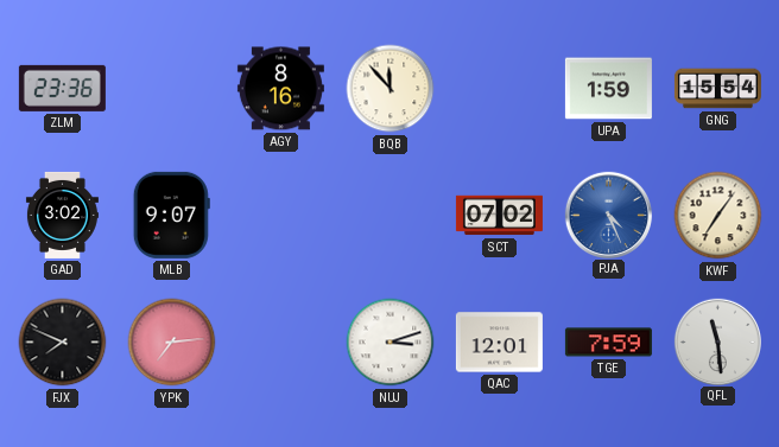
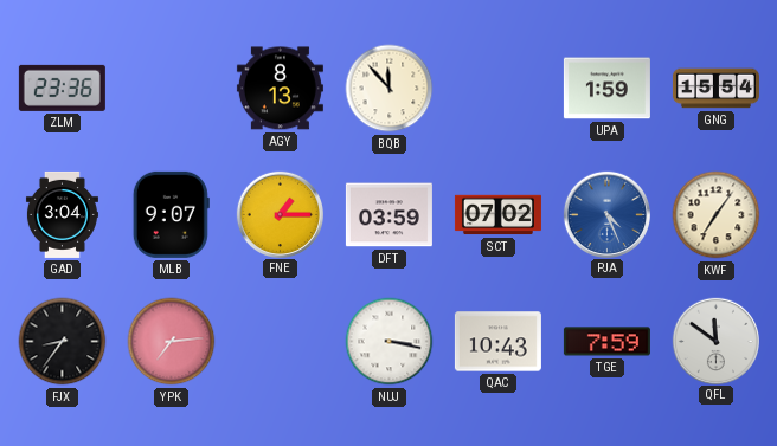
AGY: 8:16 -> 8:13
GAD: 3:02 -> 3:04
FNE: none -> 1:15
DFT: none -> 03:59
FJX: 7:49 -> 8:36
NUJ: 3:12 -> 3:17
QAC: 12:01 -> 10:43
QFL: 11:29 -> 11:51
